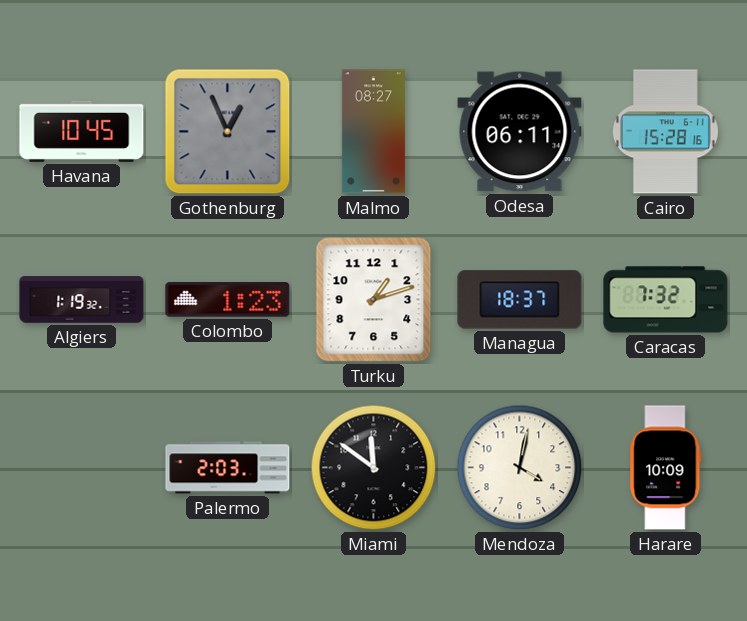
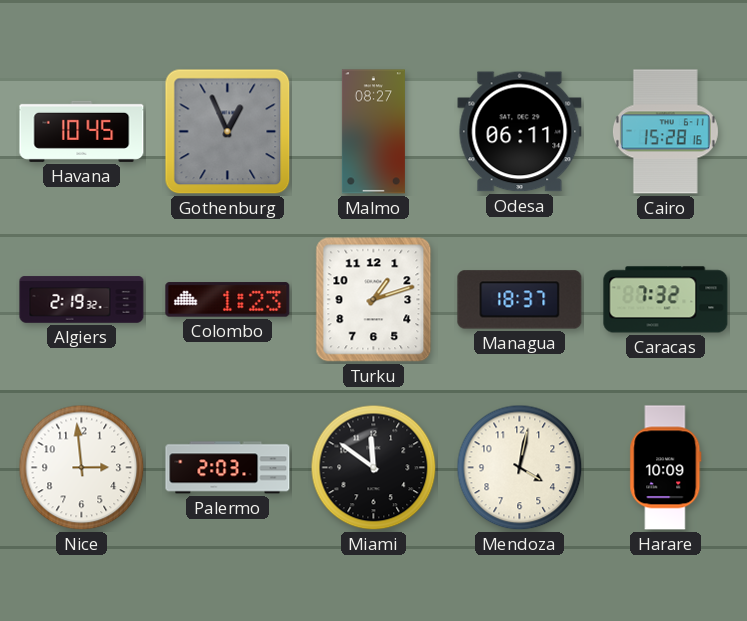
Algiers: 1:19 -> 2:19
Nice: none -> 2:59
